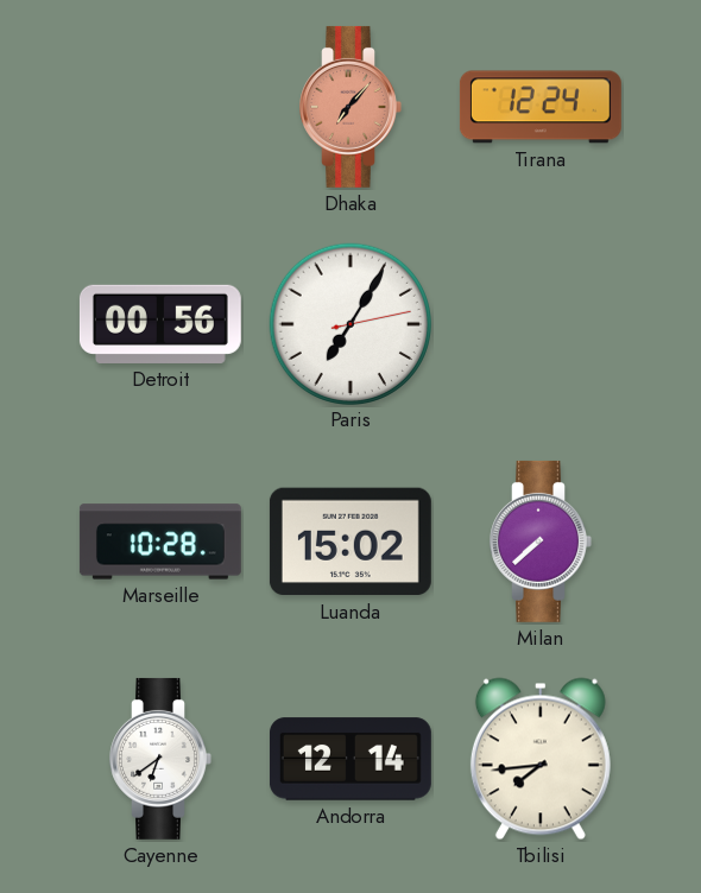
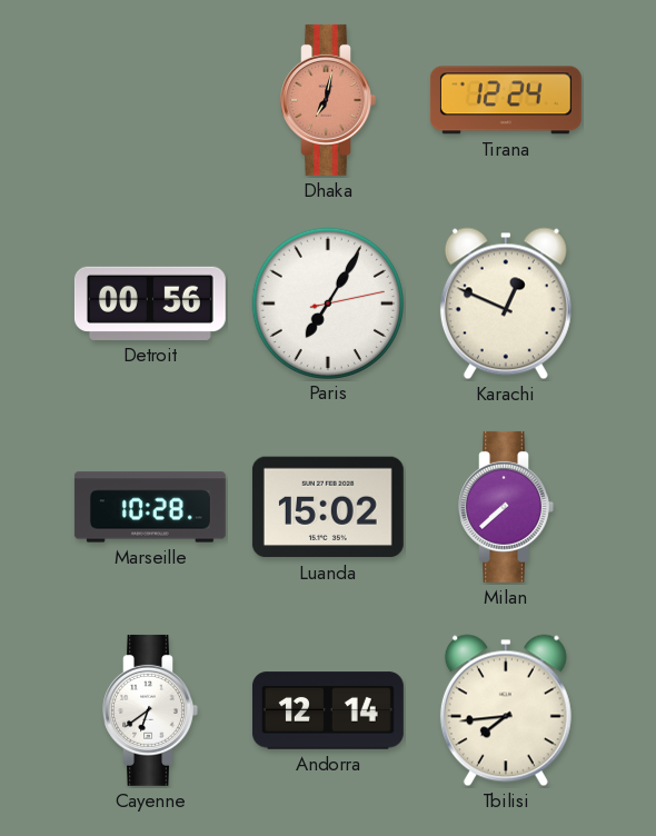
Dhaka: 7:07 -> 7:02
Karachi: none -> 12:49
